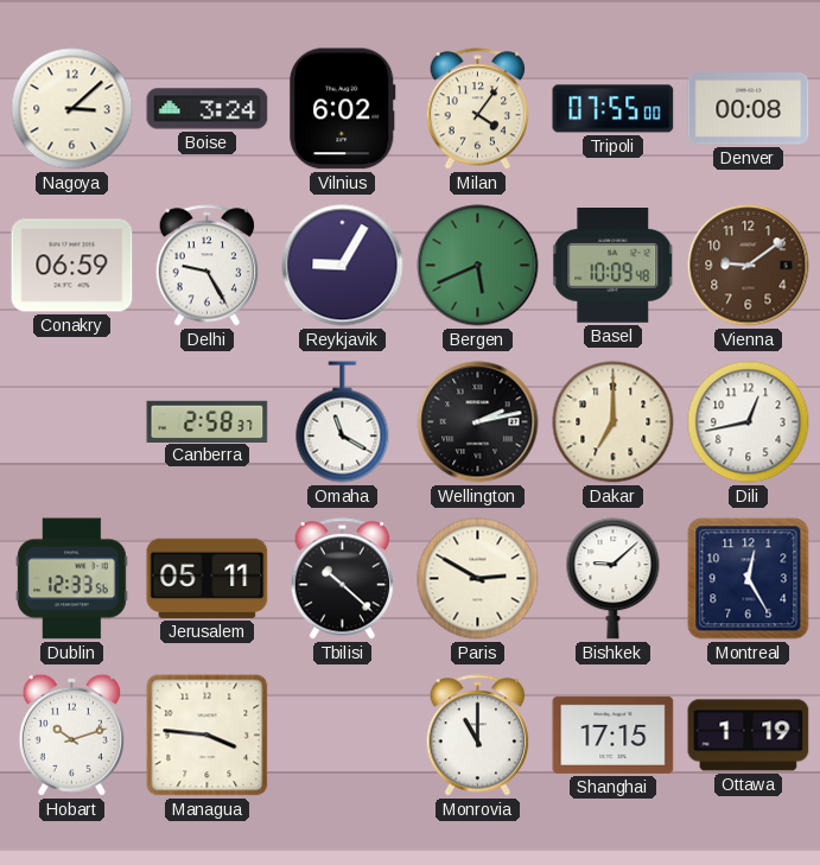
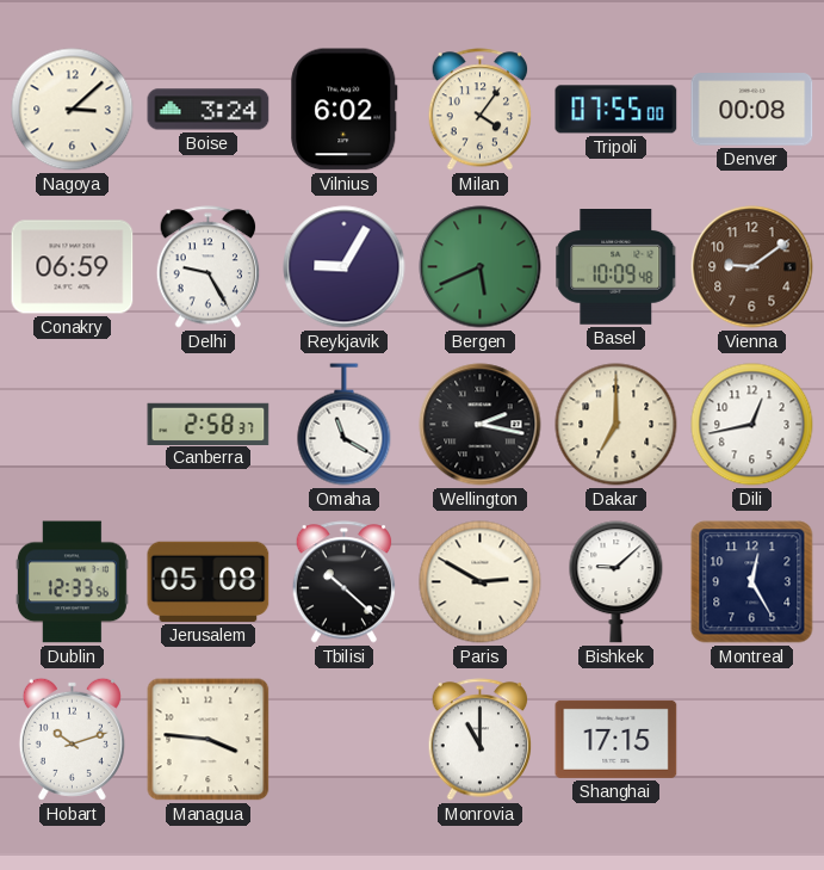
Wellington: 2:13 -> 2:17
Jerusalem: 05:11 -> 05:08
Ottawa: 1:19 -> none
